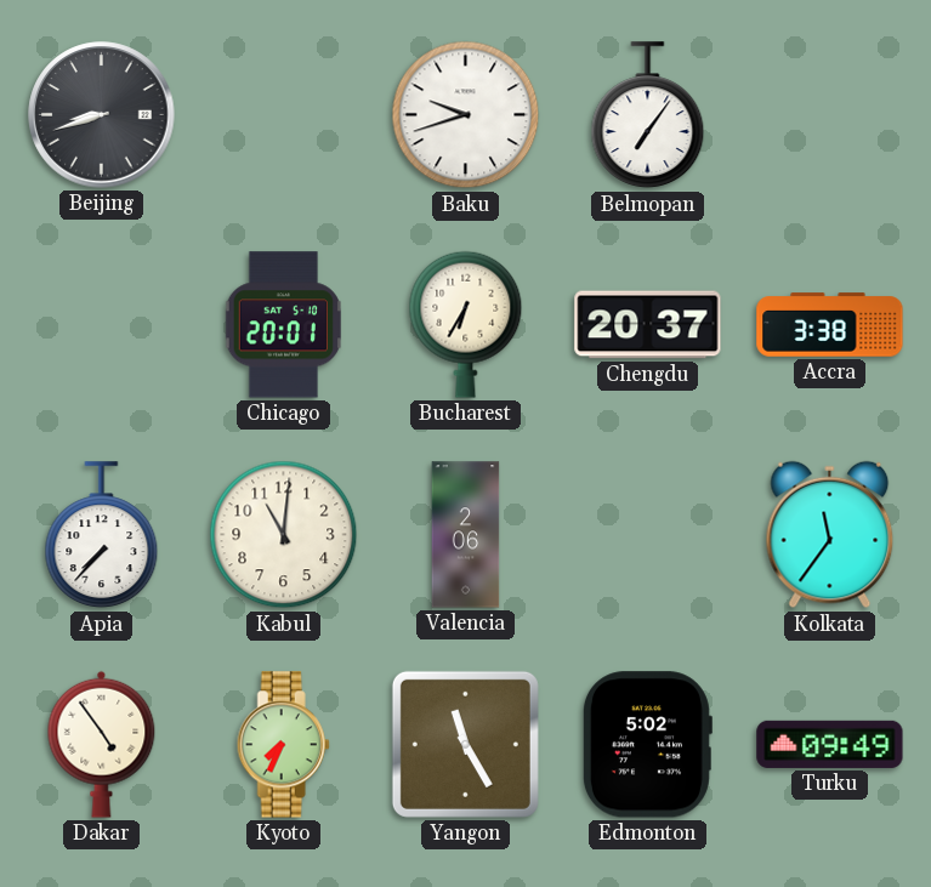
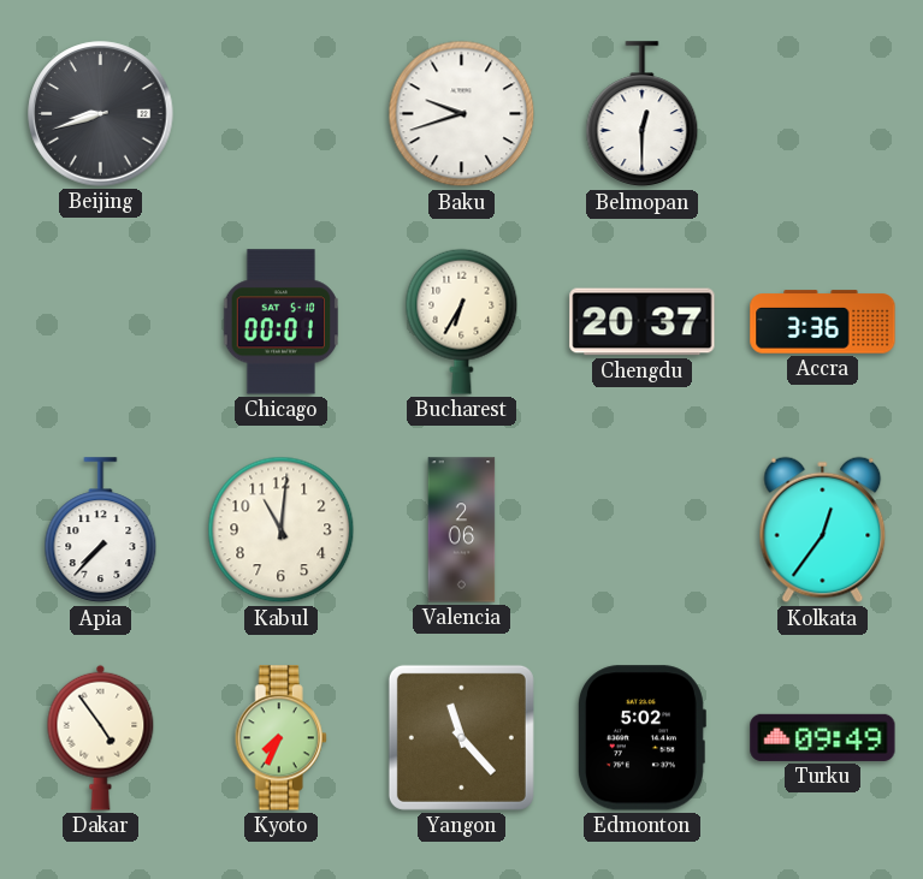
Belmopan: 7:06 -> 12:30
Chicago: 20:01 -> 00:01
Accra: 3:38 -> 3:36
Kolkata: 11:36 -> 12:36
Yangon: 11:25 -> 11:23
